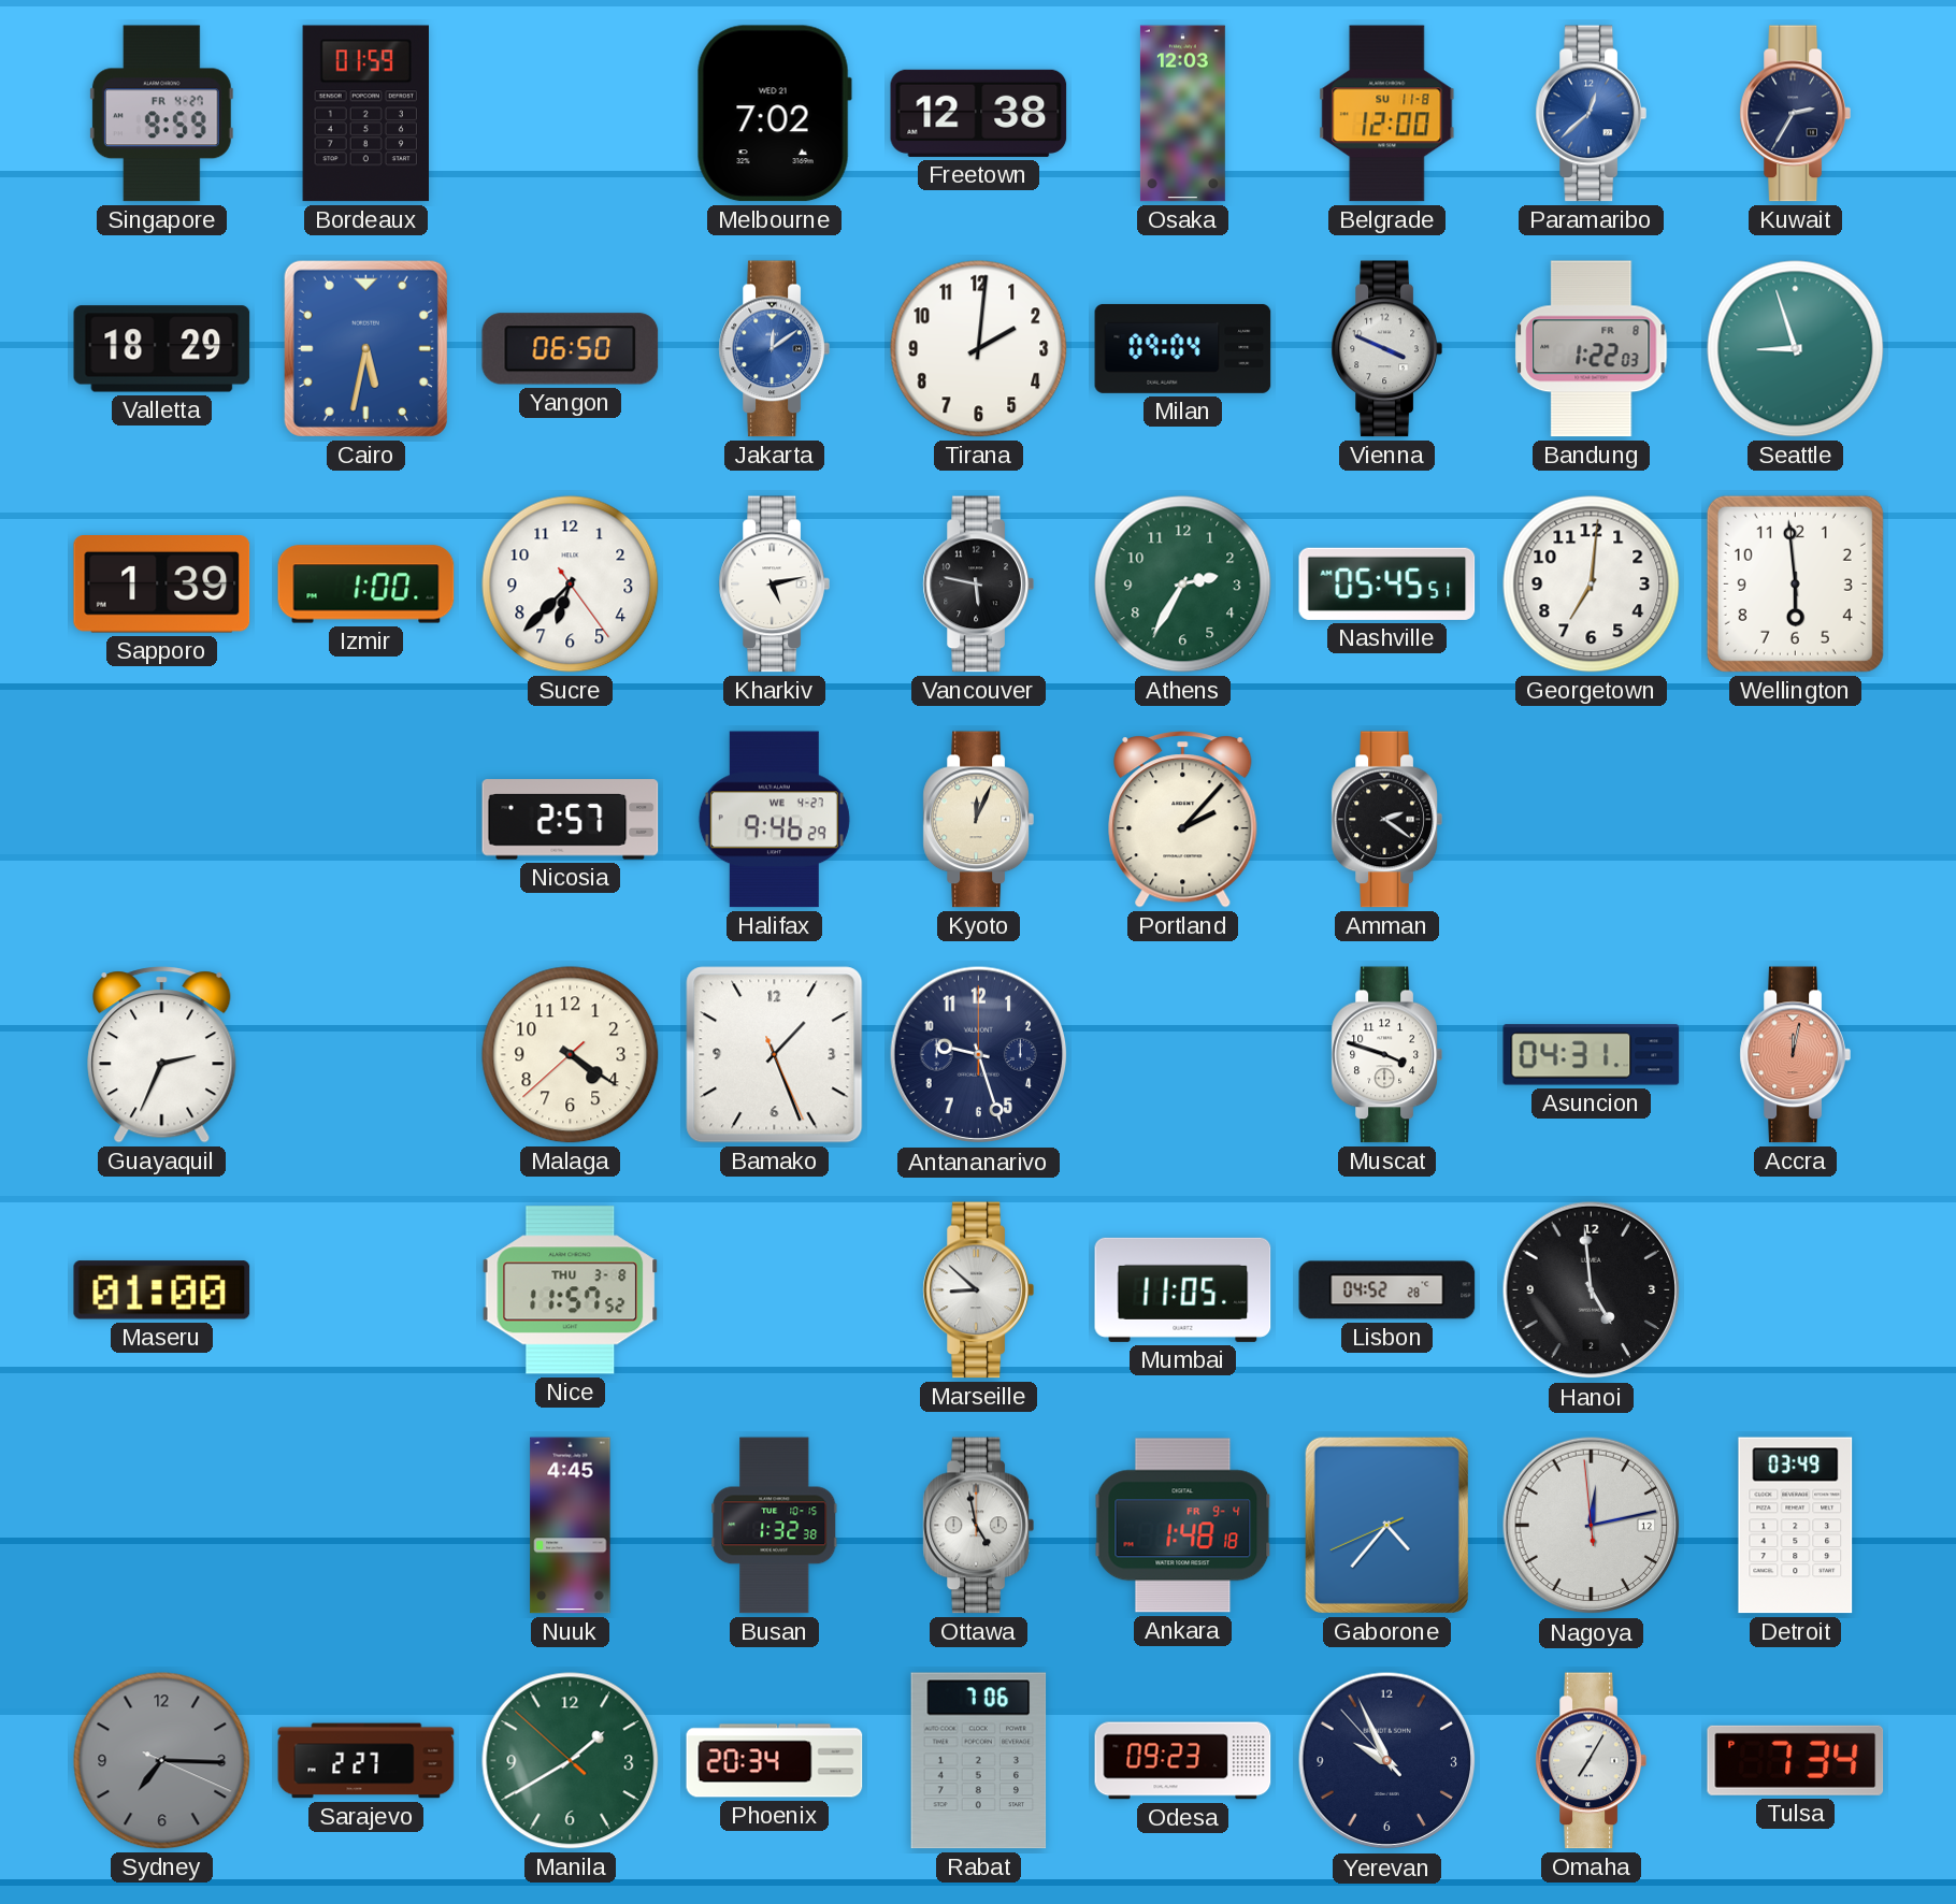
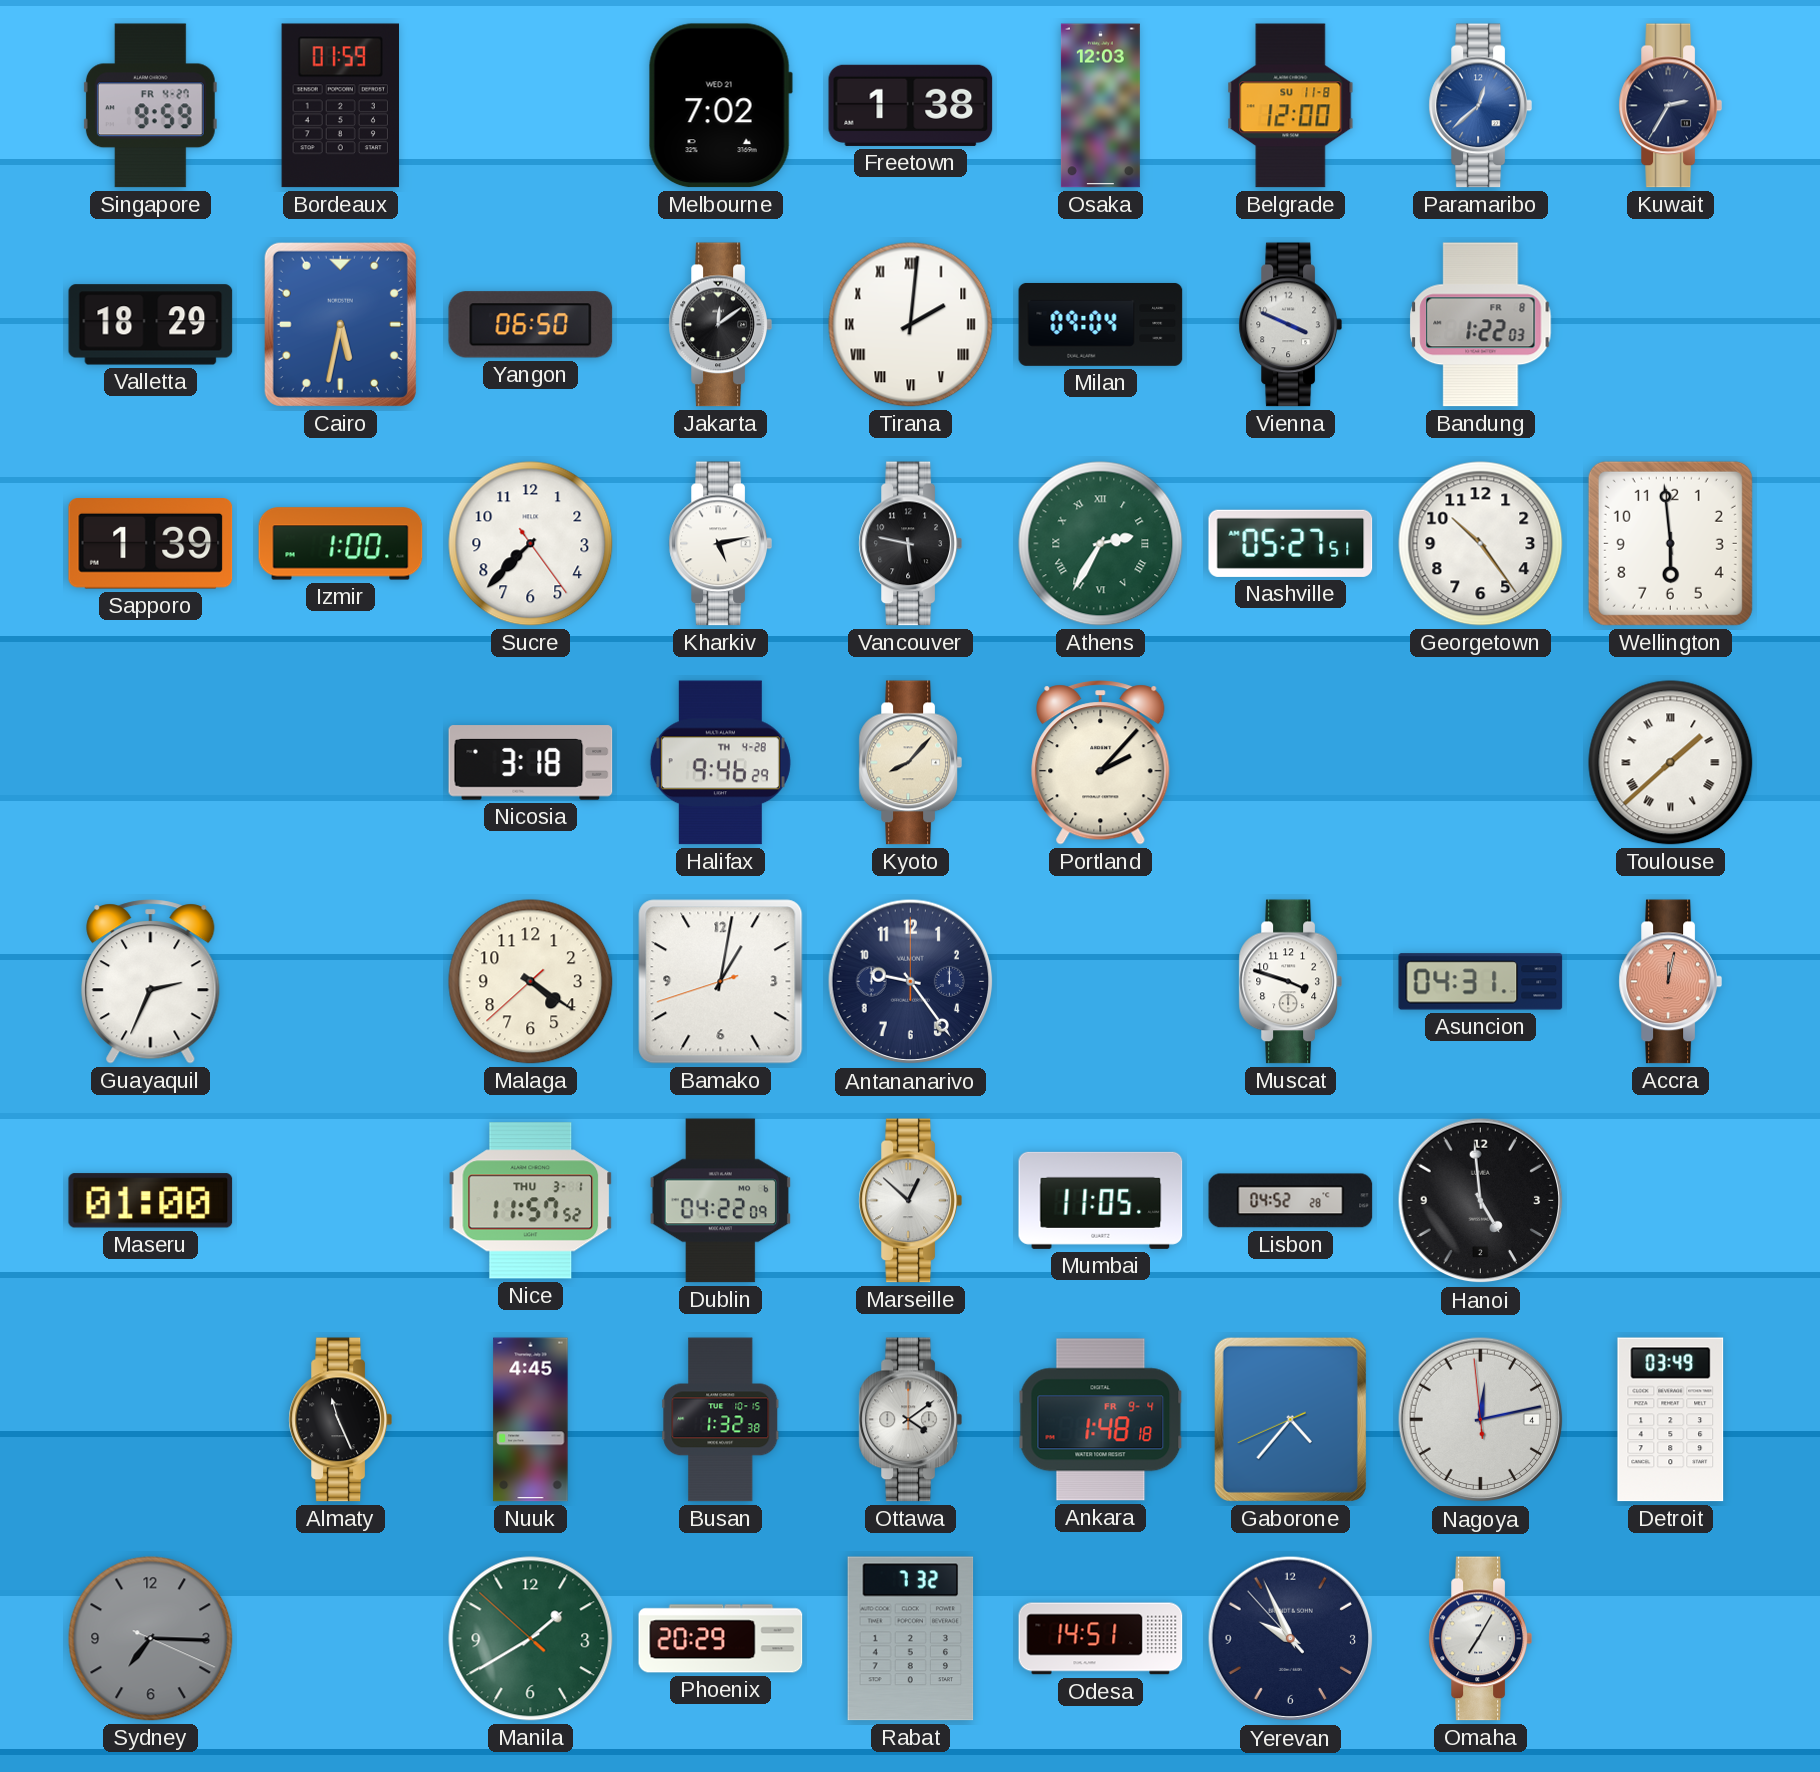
Freetown: 12:38 -> 1:38
Jakarta dial: blue -> black
Tirana numerals: Arabic -> Roman
Seattle: 8:57 -> none
Sucre: 6:37 -> 7:37
Athens numerals: Arabic -> Roman
Nashville: 05:45 -> 05:27
Georgetown: 7:01 -> 10:24
Nicosia: 2:57 -> 3:18
Halifax date: WE 4-27 -> TH 4-28
Kyoto: 12:04 -> 8:07
Amman: 2:21 -> none
Toulouse: none -> 1:38
Bamako: 1:26 -> 1:01
Antananarivo: 9:27 -> 9:24
Nice date: THU 3-8 -> THU 3-1
Dublin: none -> 04:22
Marseille: 8:52 -> 12:52
Almaty: none -> 11:26
Ottawa: 4:58 -> 4:09
Nagoya date: 12 -> 4
Sarajevo: 2:27 -> none
Phoenix: 20:34 -> 20:29
Rabat: 7:06 -> 7:32
Odesa: 09:23 -> 14:51
Tulsa: 7:34 -> none
